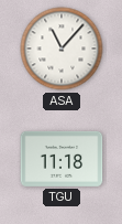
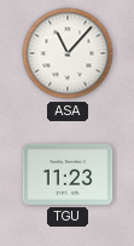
TGU: 11:18 -> 11:23
